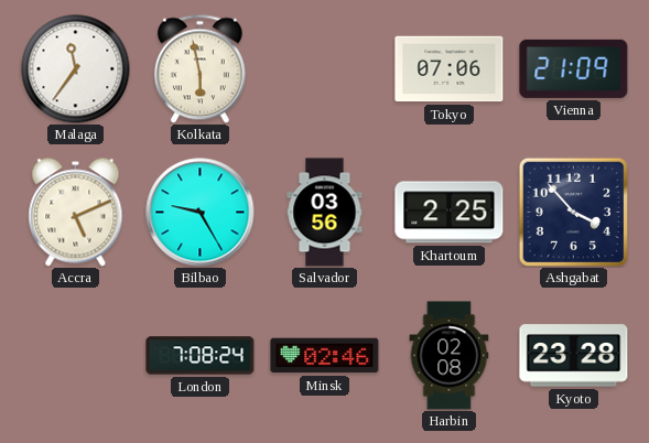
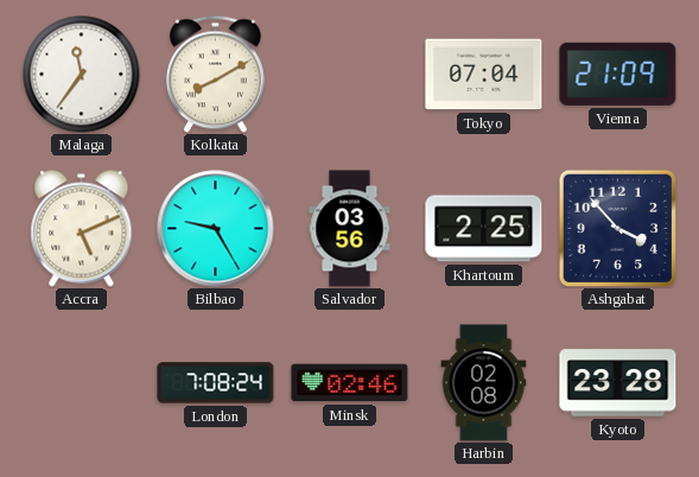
Kolkata: 5:58 -> 8:10
Tokyo: 07:06 -> 07:04
